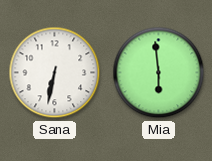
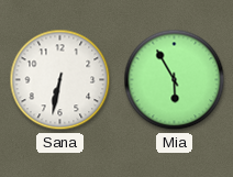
Mia: 5:59 -> 5:55
